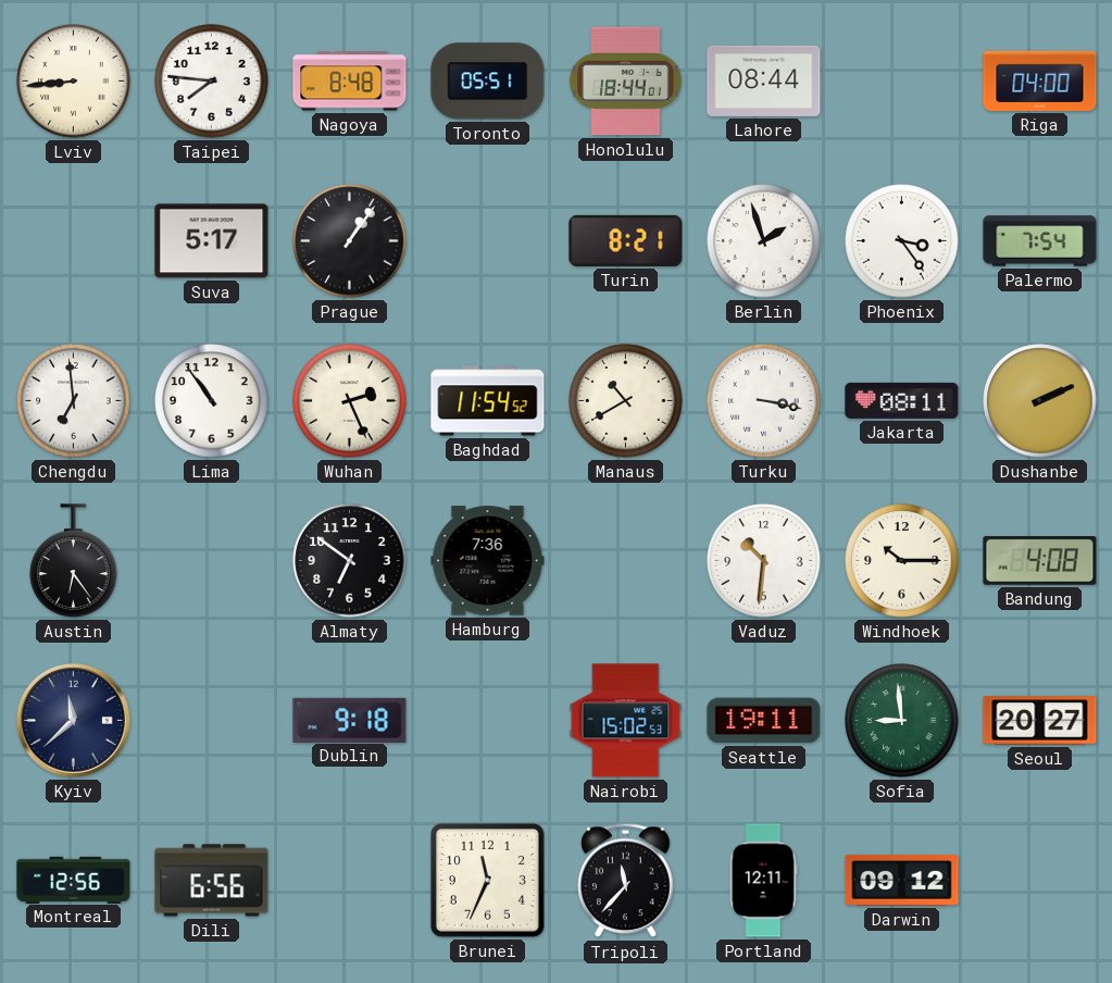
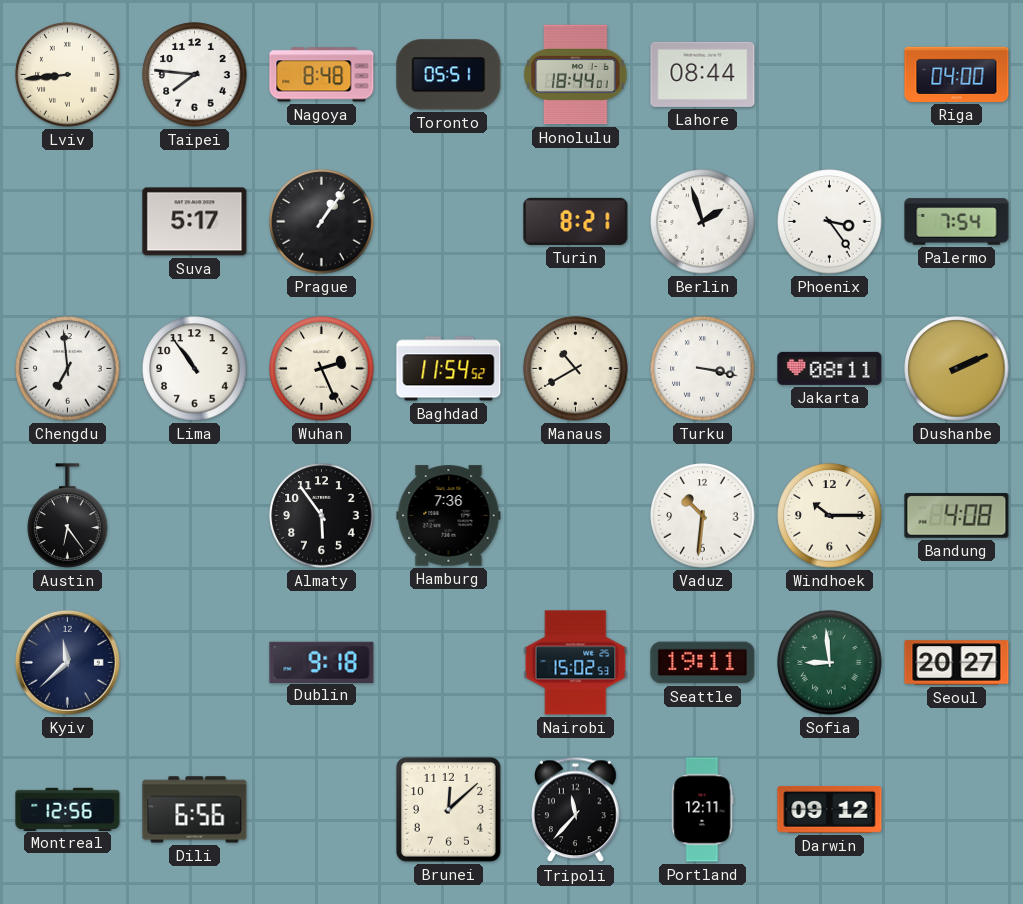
Almaty: 6:51 -> 5:54
Brunei: 11:34 -> 12:08
